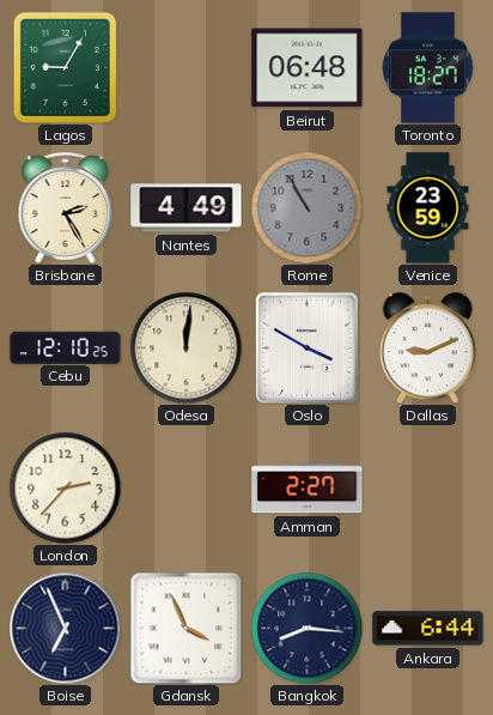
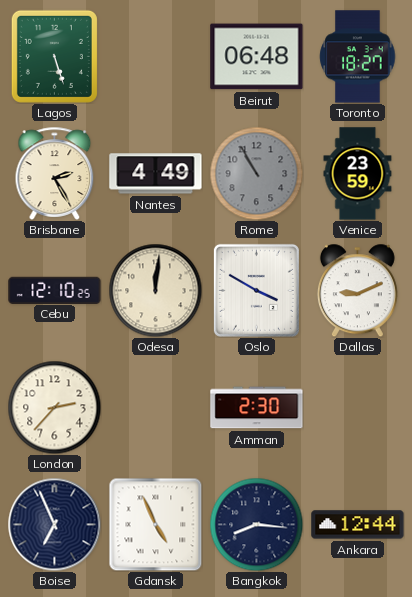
Lagos: 9:05 -> 5:27
Amman: 2:27 -> 2:30
Gdansk: 3:56 -> 4:56
Ankara: 6:44 -> 12:44
